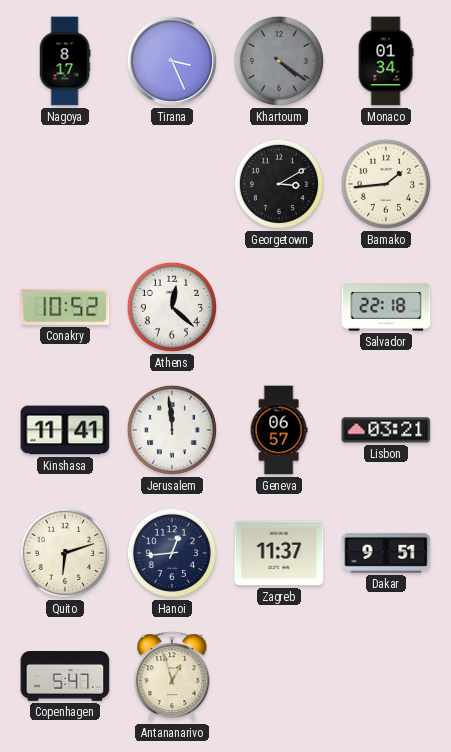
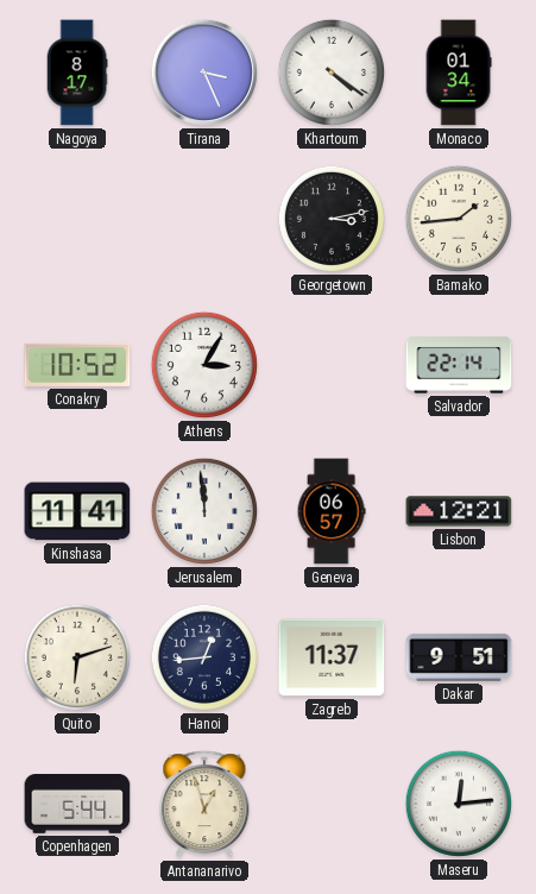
Khartoum dial: grey -> white
Georgetown: 3:10 -> 3:13
Athens: 12:22 -> 3:05
Salvador: 22:18 -> 22:14
Lisbon: 03:21 -> 12:21
Copenhagen: 5:47 -> 5:44
Maseru: none -> 12:14
